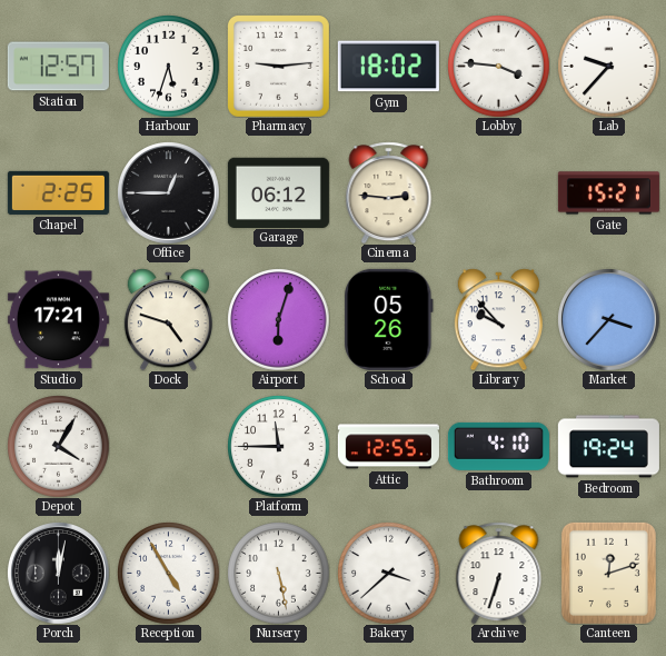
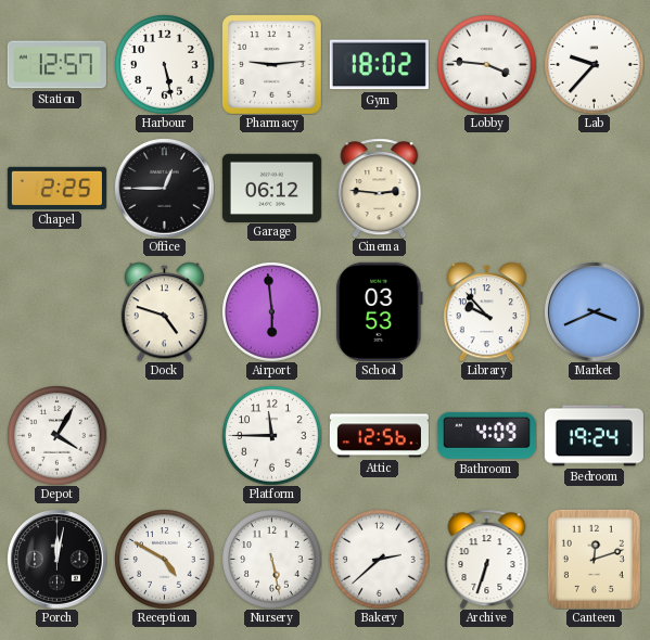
Harbour: 5:33 -> 5:28
Gate: 15:21 -> none
Studio: 17:21 -> none
Airport: 6:03 -> 5:59
School: 05:26 -> 03:53
Market: 3:37 -> 3:41
Attic: 12:55 -> 12:56
Bathroom: 4:10 -> 4:09
Reception: 4:55 -> 4:50
Bakery: 3:38 -> 2:38
